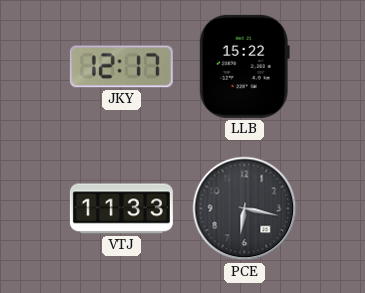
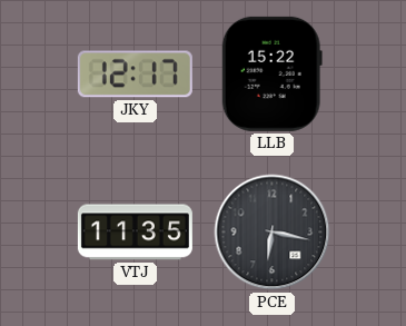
VTJ: 11:33 -> 11:35
